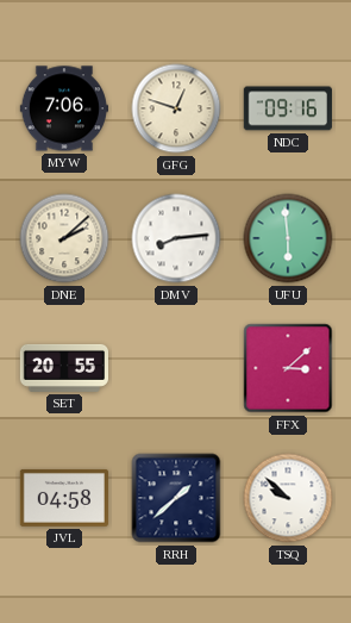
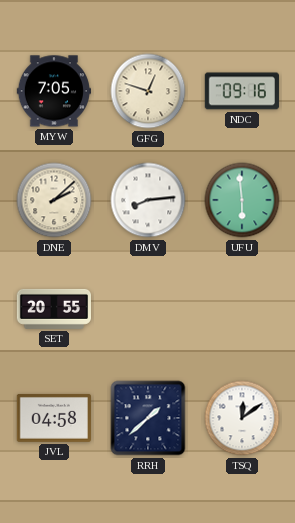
MYW: 7:06 -> 7:05
FFX: 3:08 -> none
TSQ: 9:52 -> 12:09
